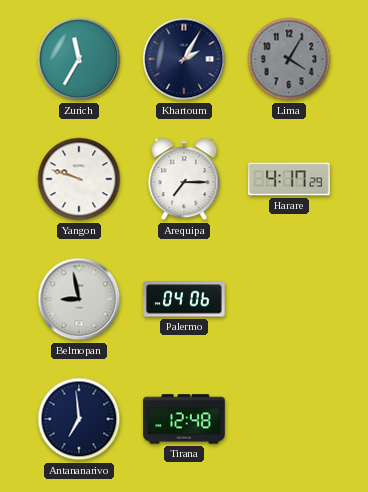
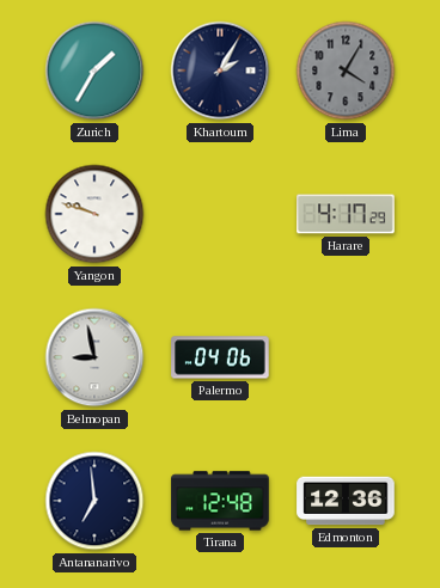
Zurich: 11:35 -> 1:35
Arequipa: 7:15 -> none
Edmonton: none -> 12:36
